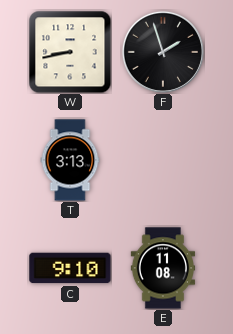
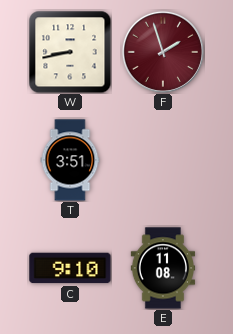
F dial: black -> burgundy
T: 3:13 -> 3:51
